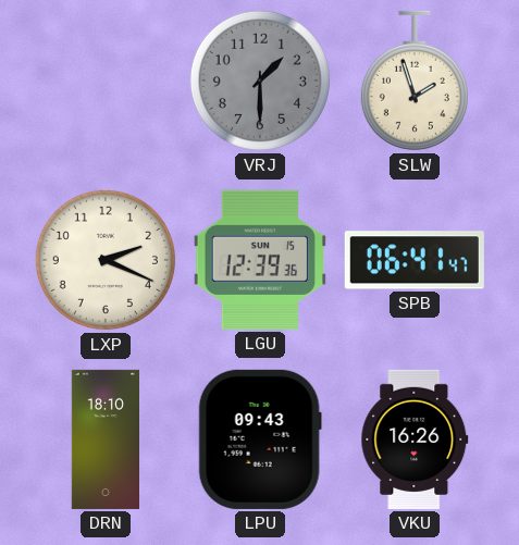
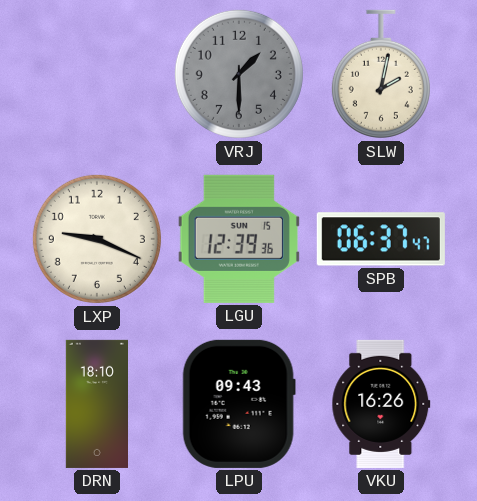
SLW: 1:57 -> 2:02
LXP: 2:19 -> 9:19
SPB: 06:41 -> 06:37
